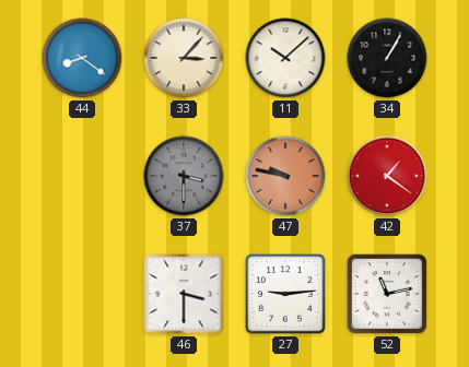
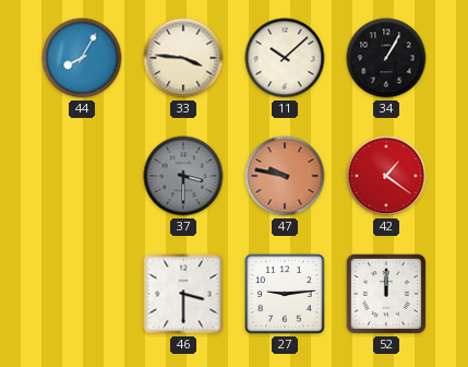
44: 8:21 -> 8:05
33: 3:07 -> 3:46
52: 11:13 -> 12:00
